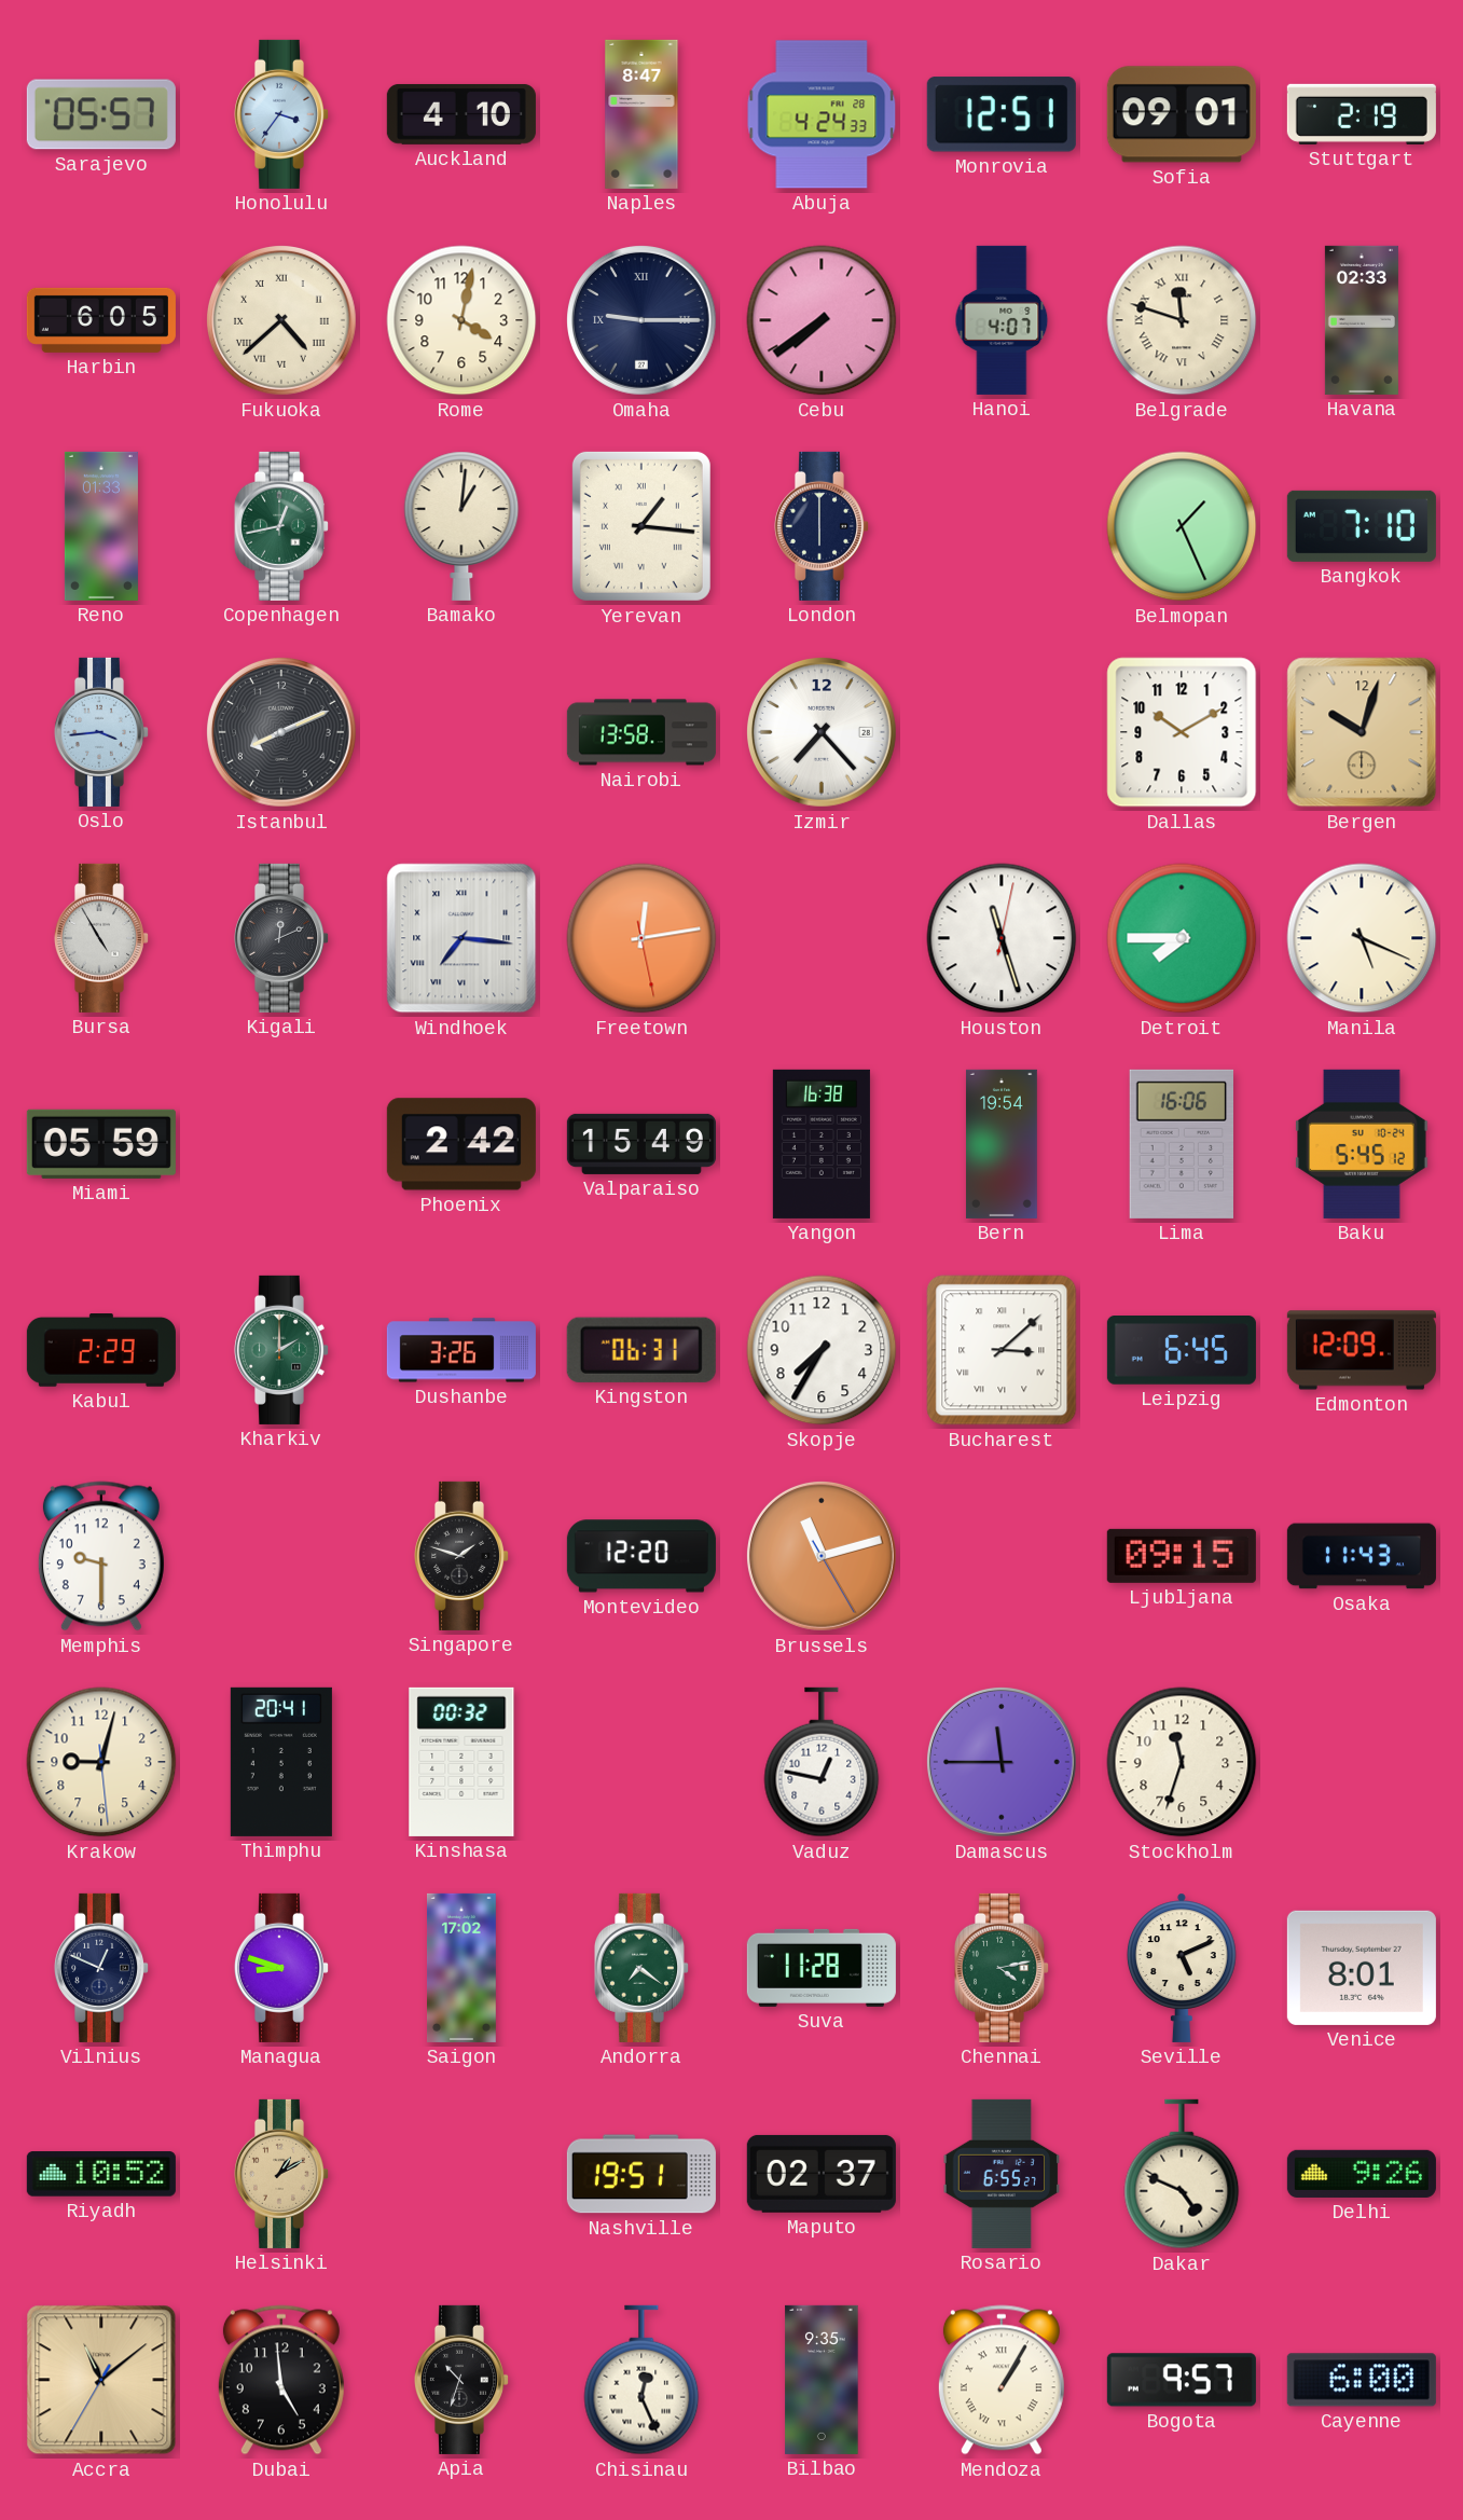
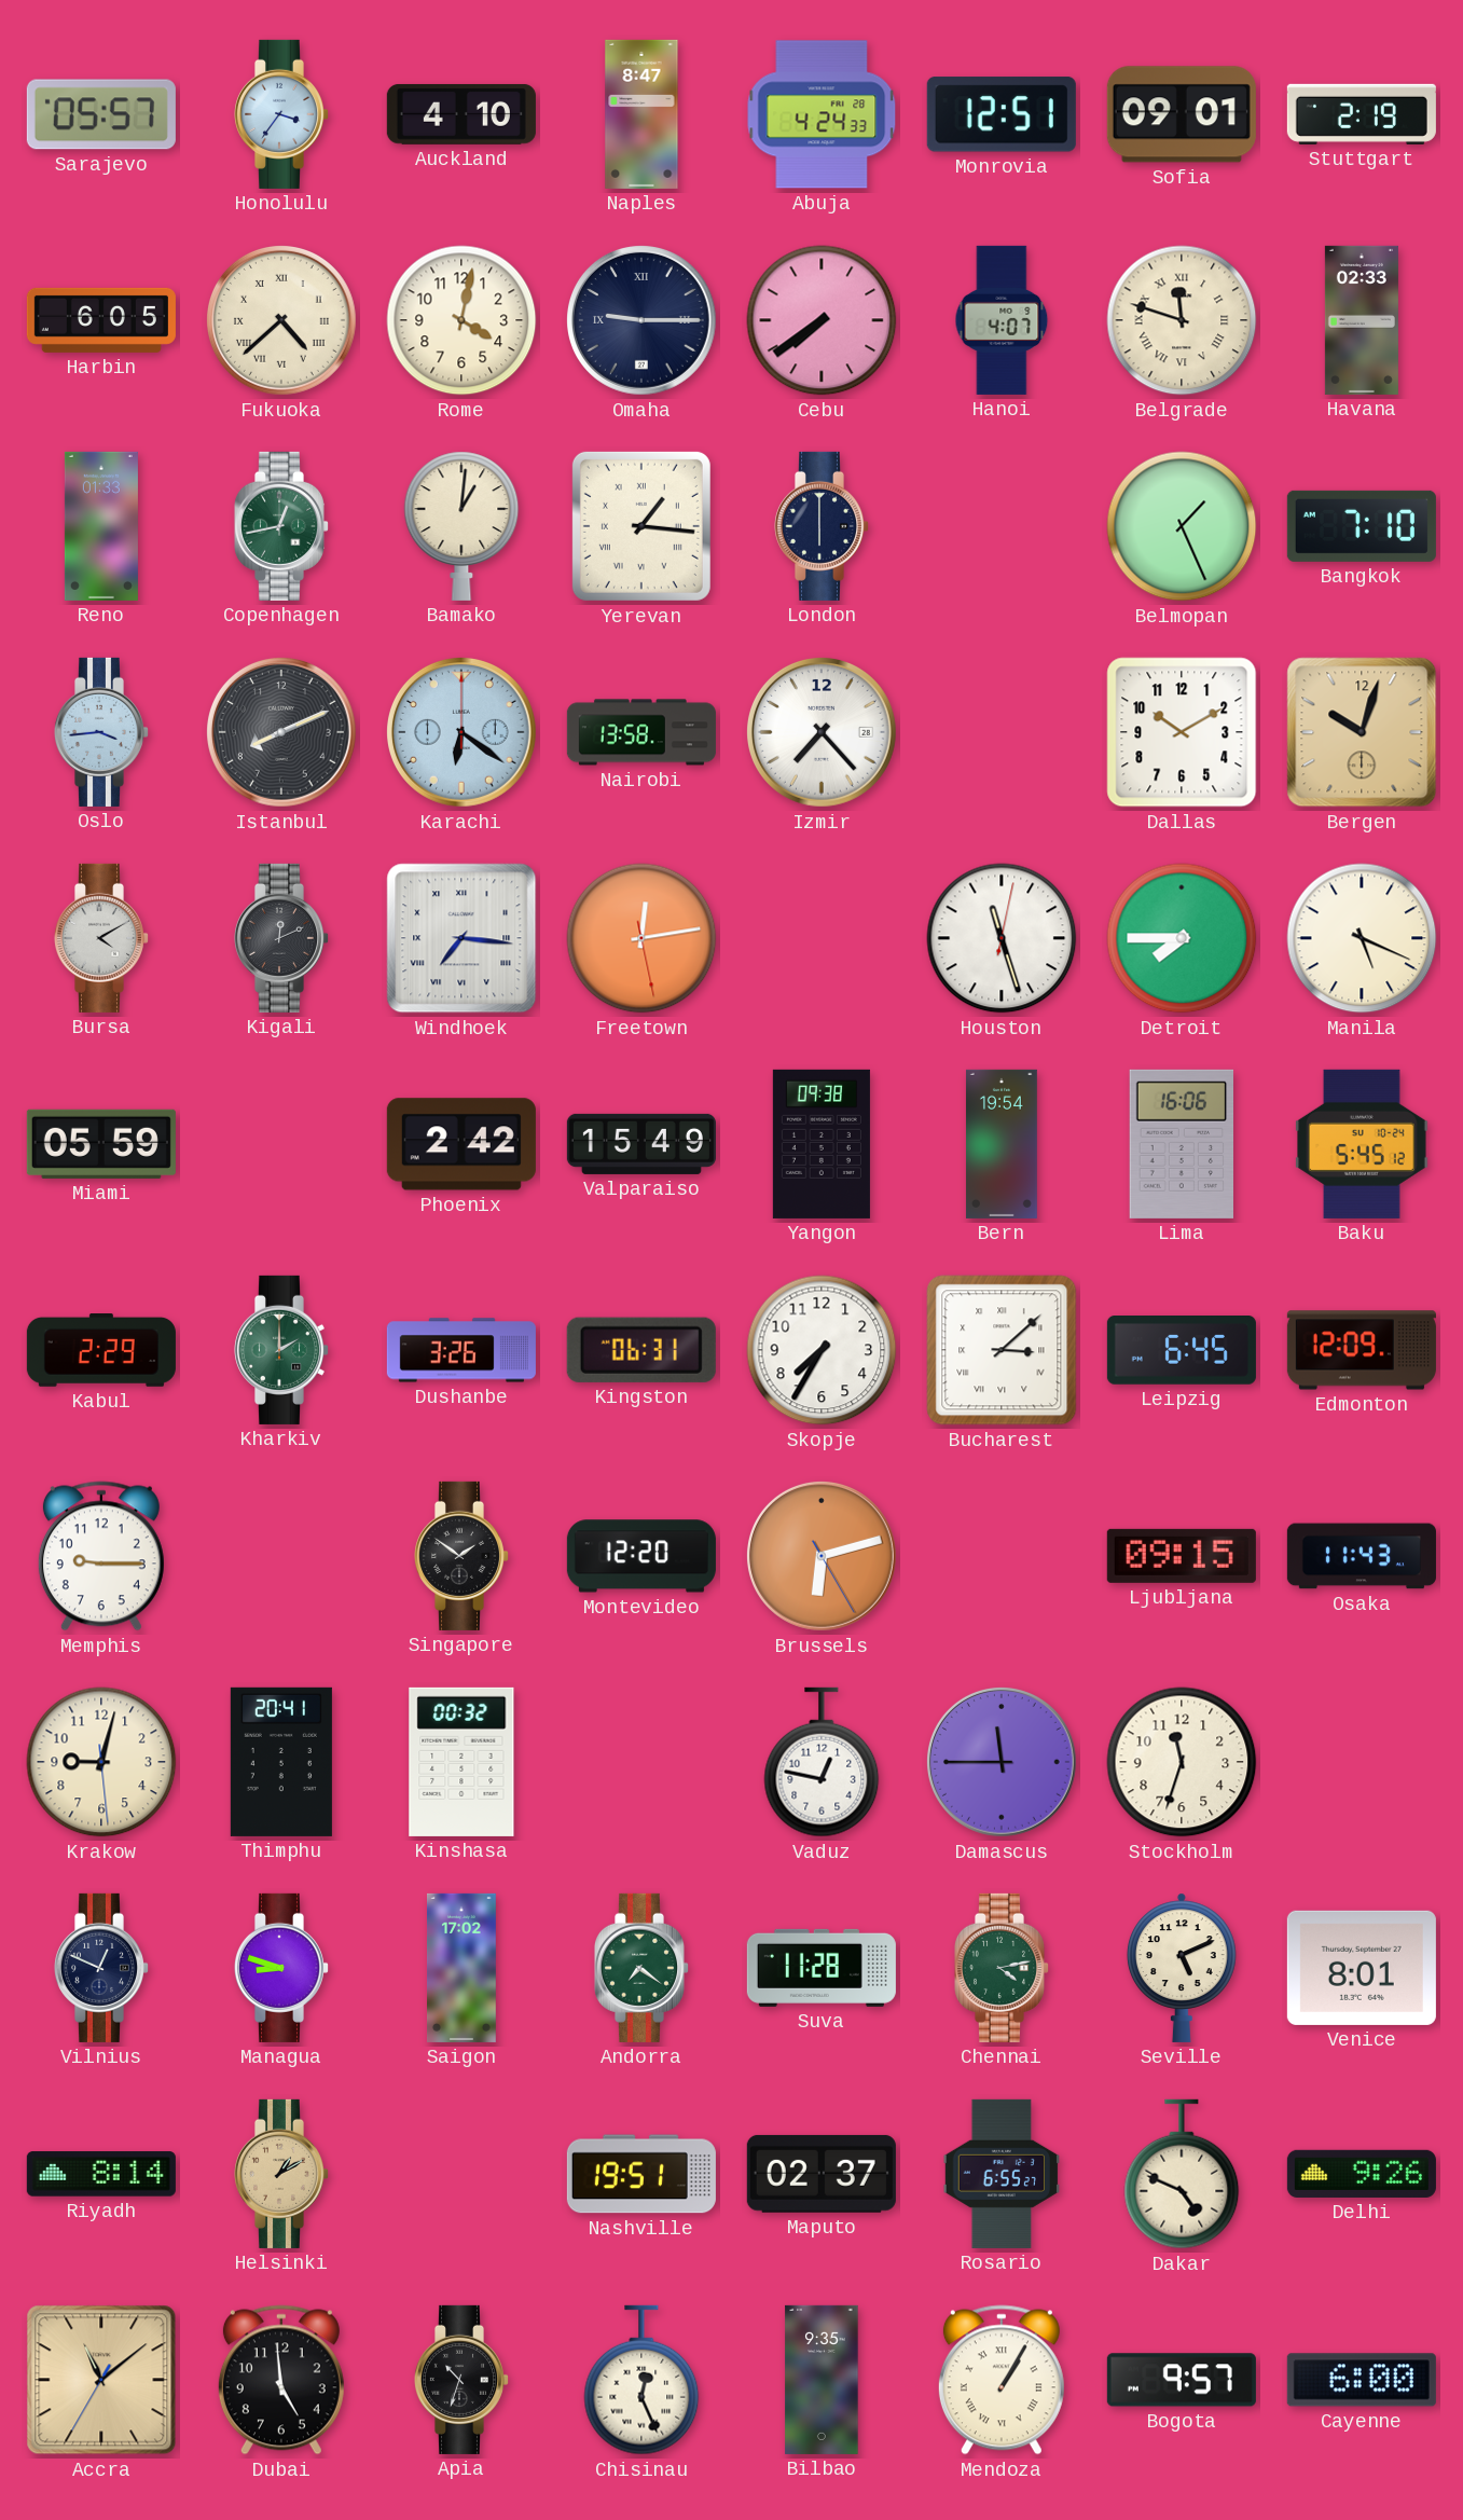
Karachi: none -> 6:21
Bursa: 4:55 -> 4:10
Yangon: 16:38 -> 09:38
Memphis: 9:30 -> 9:15
Singapore: 1:48 -> 1:51
Brussels: 11:12 -> 6:12
Riyadh: 10:52 -> 8:14
